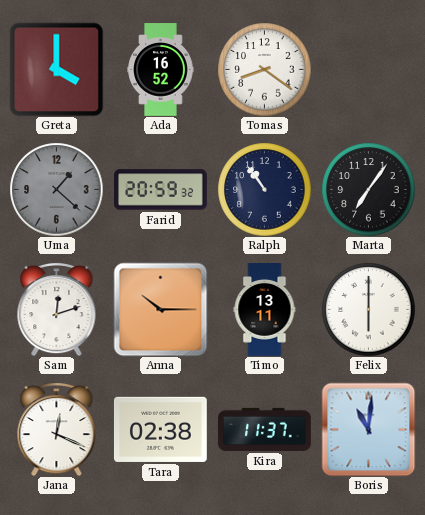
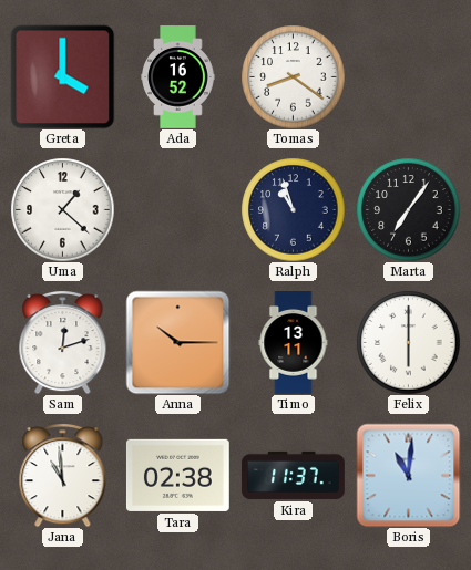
Uma dial: grey -> white
Farid: 20:59 -> none
Ralph: 10:54 -> 10:57
Jana: 12:19 -> 10:59
